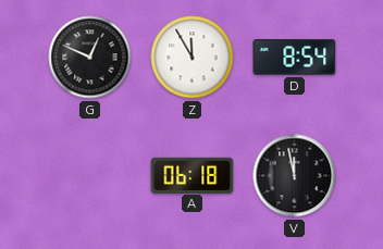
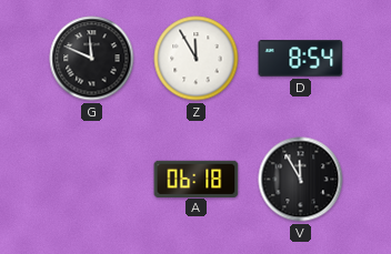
G: 12:49 -> 11:49
V: 11:58 -> 11:55
